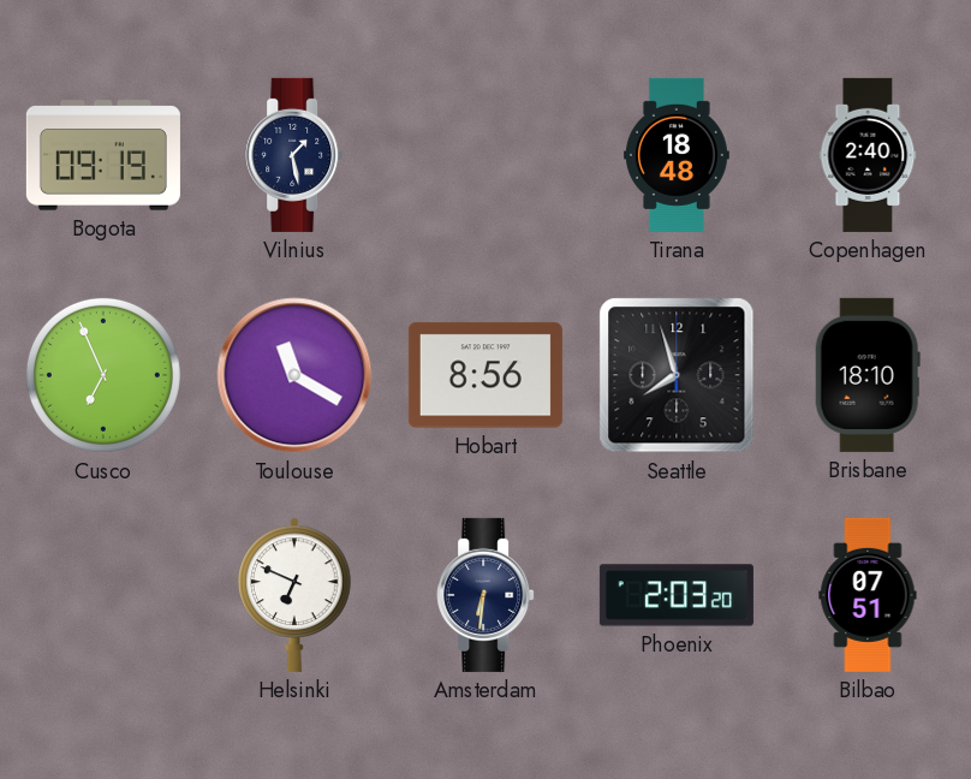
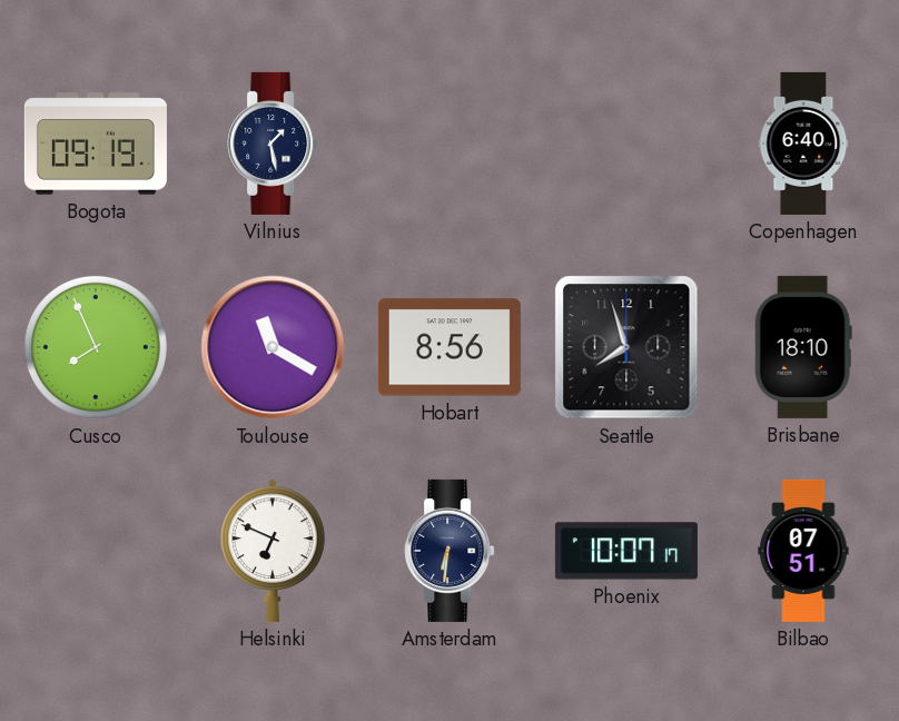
Tirana: 18:48 -> none
Copenhagen: 2:40 -> 6:40
Cusco: 6:56 -> 7:56
Phoenix: 2:03 -> 10:07
